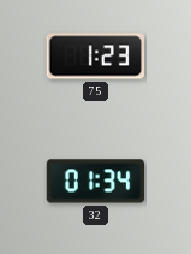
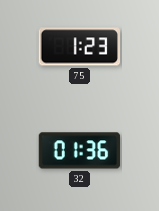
32: 01:34 -> 01:36
